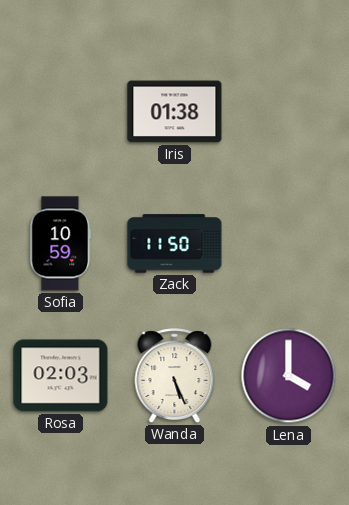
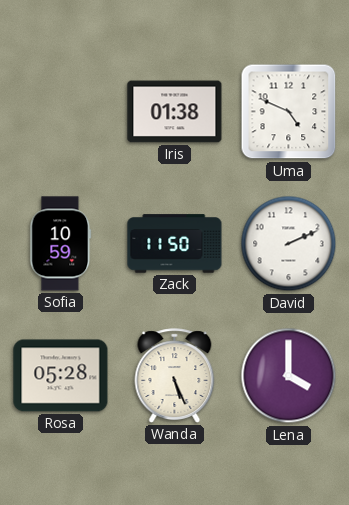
Uma: none -> 4:49
David: none -> 2:11
Rosa: 02:03 -> 05:28
